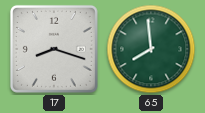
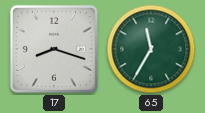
65: 7:59 -> 11:35
